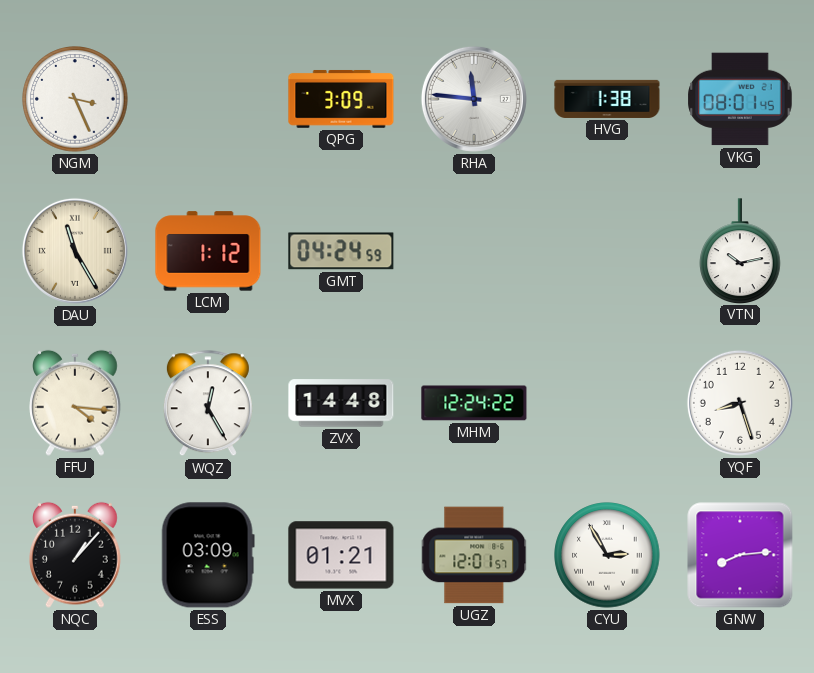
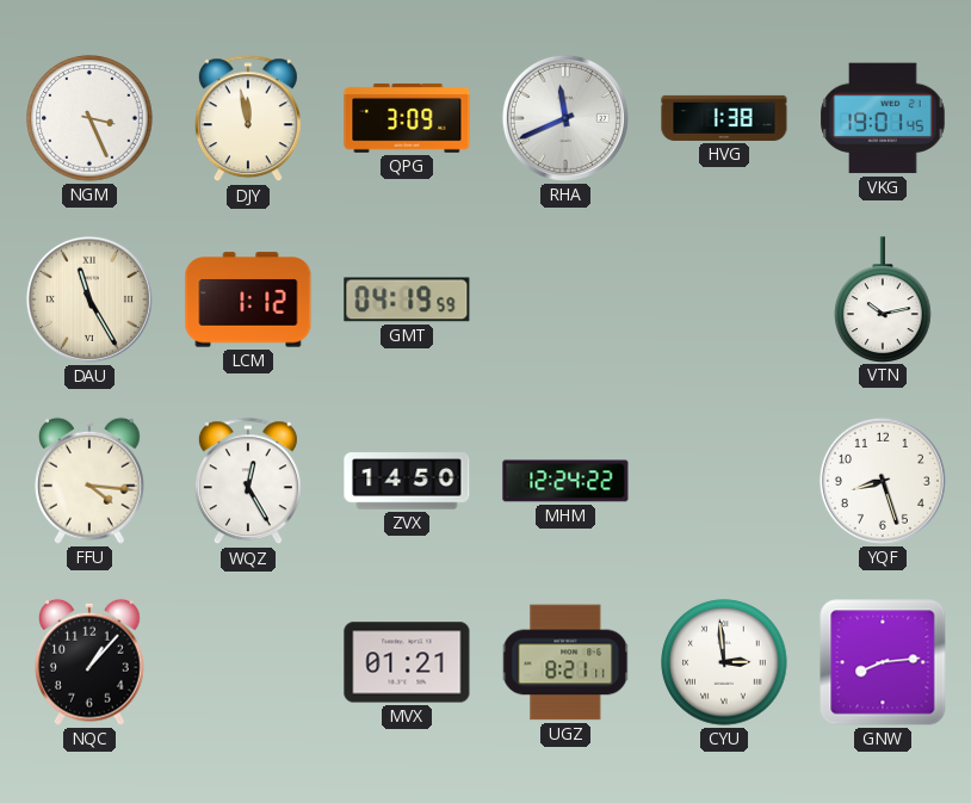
DJY: none -> 11:58
RHA: 11:46 -> 11:41
VKG: 08:01 -> 19:01
GMT: 04:24 -> 04:19
ZVX: 14:48 -> 14:50
ESS: 03:09 -> none
UGZ: 12:01 -> 8:21
CYU: 2:55 -> 2:59
